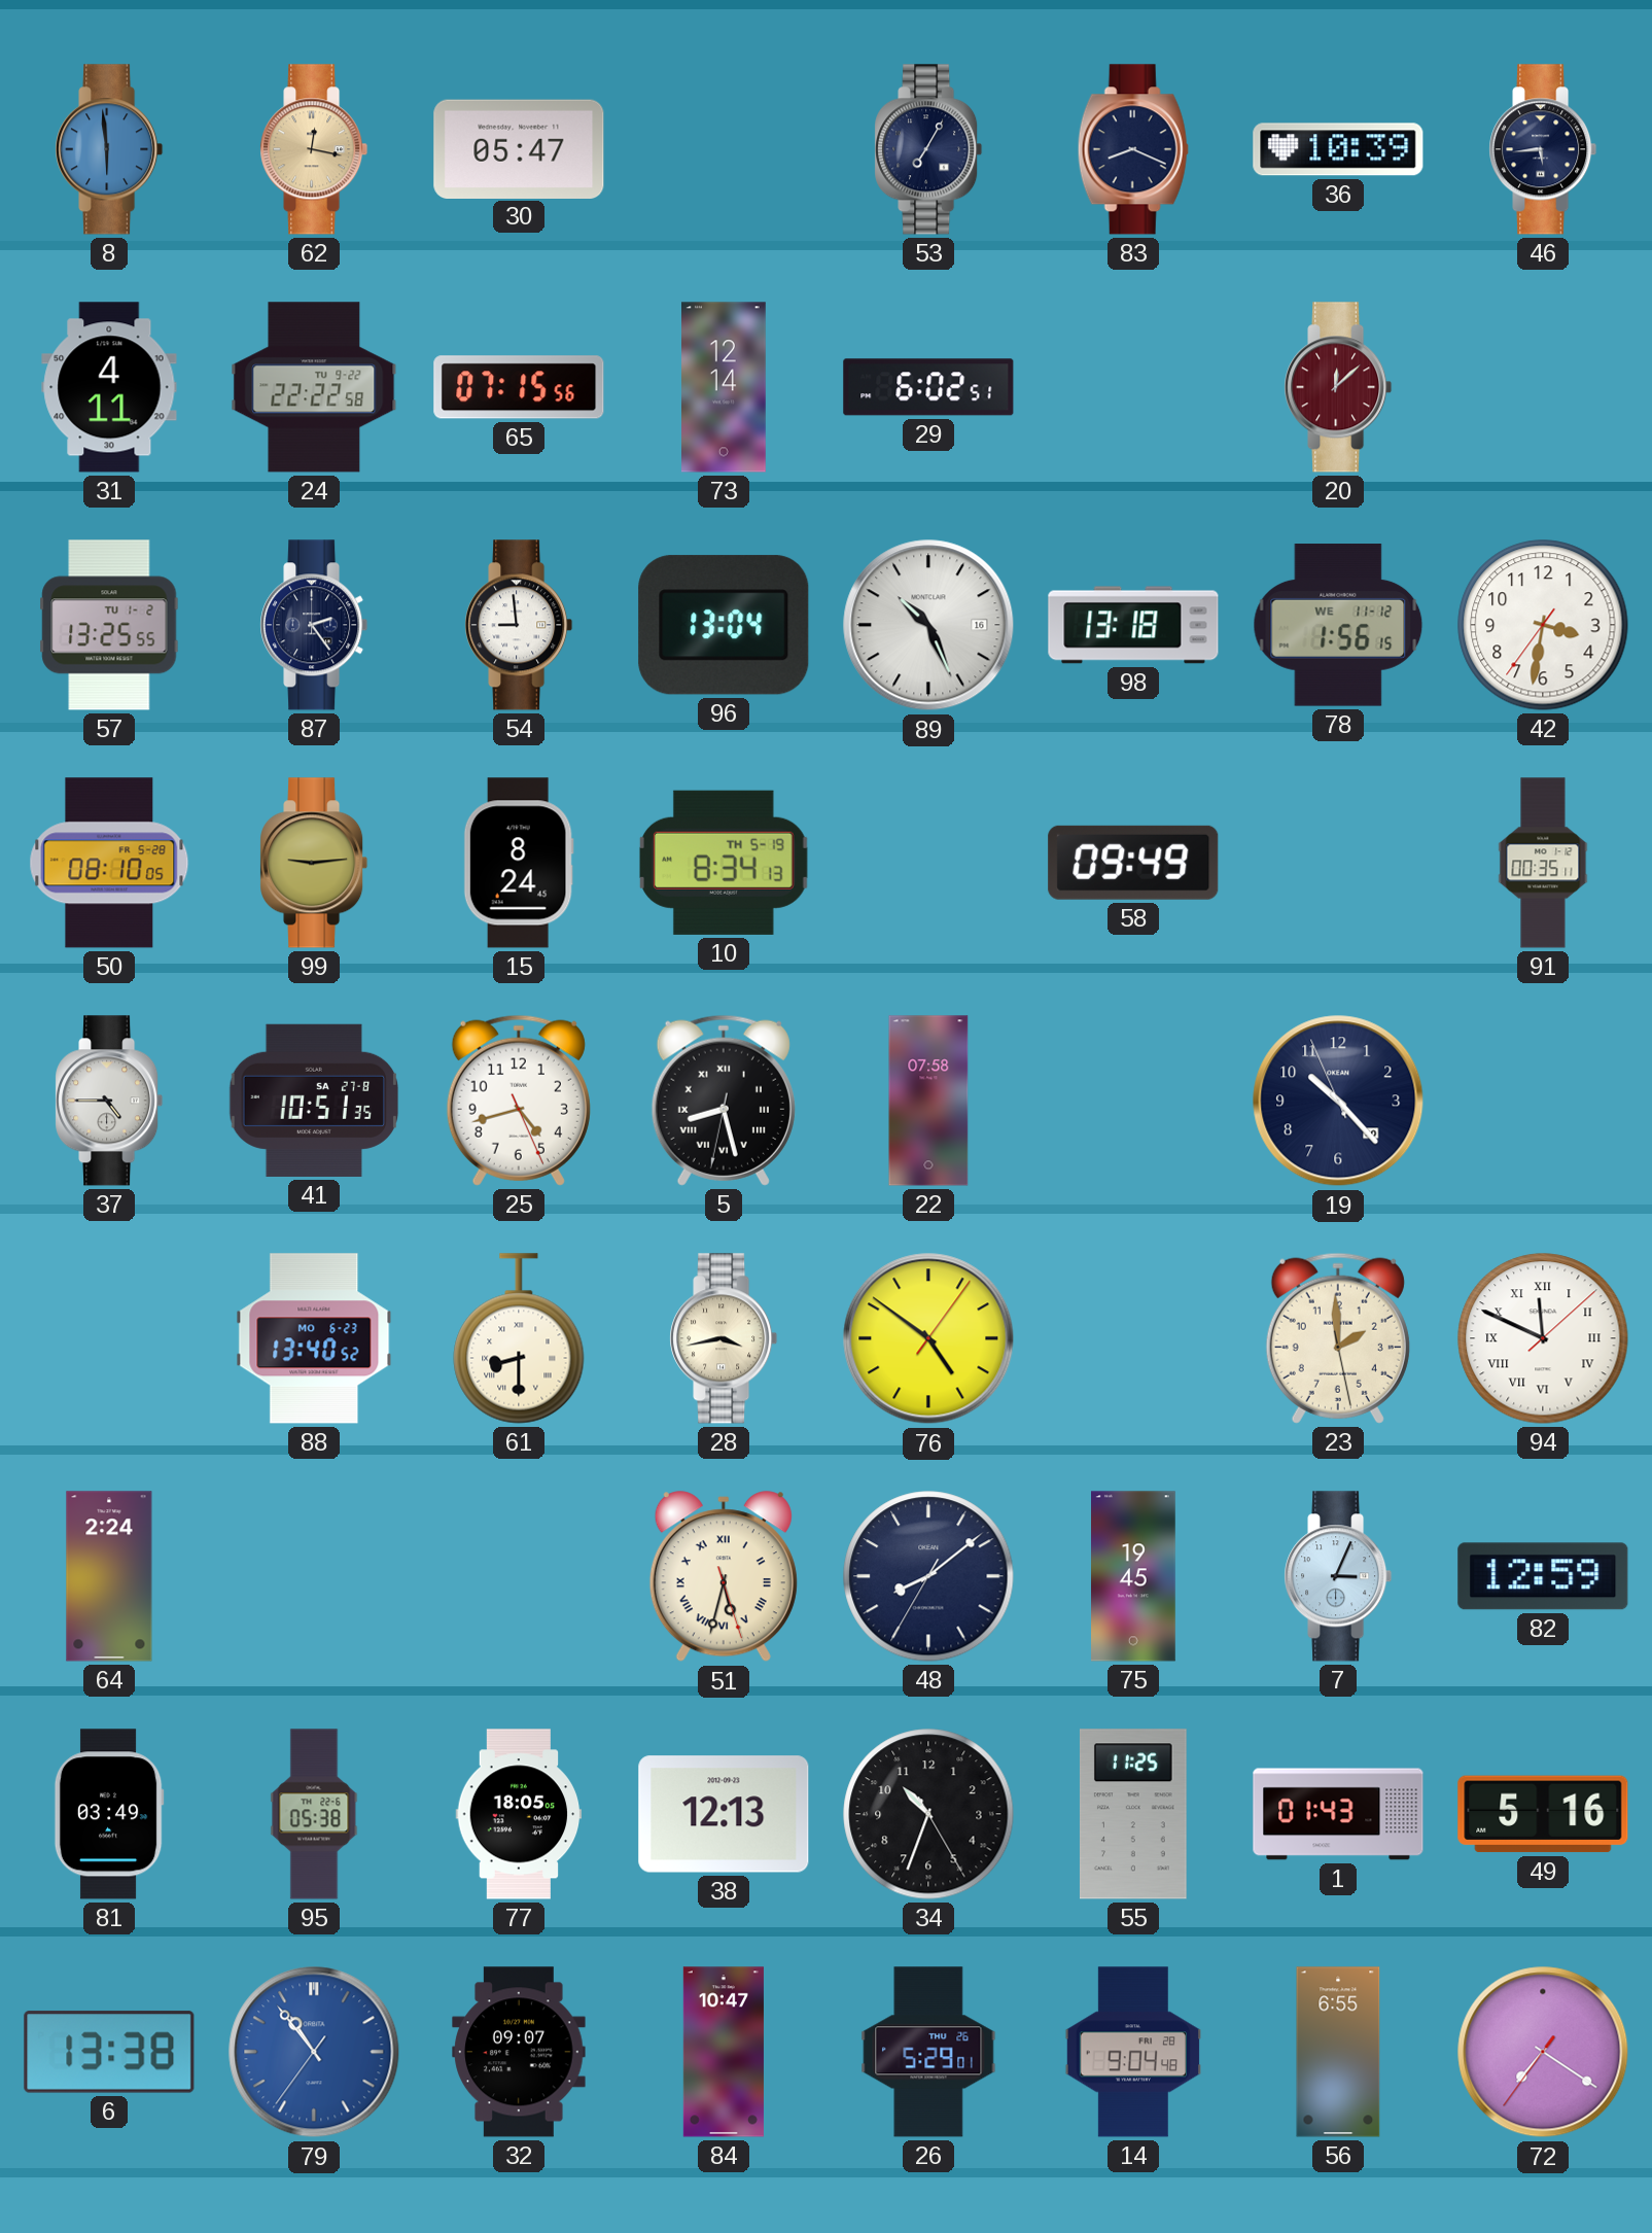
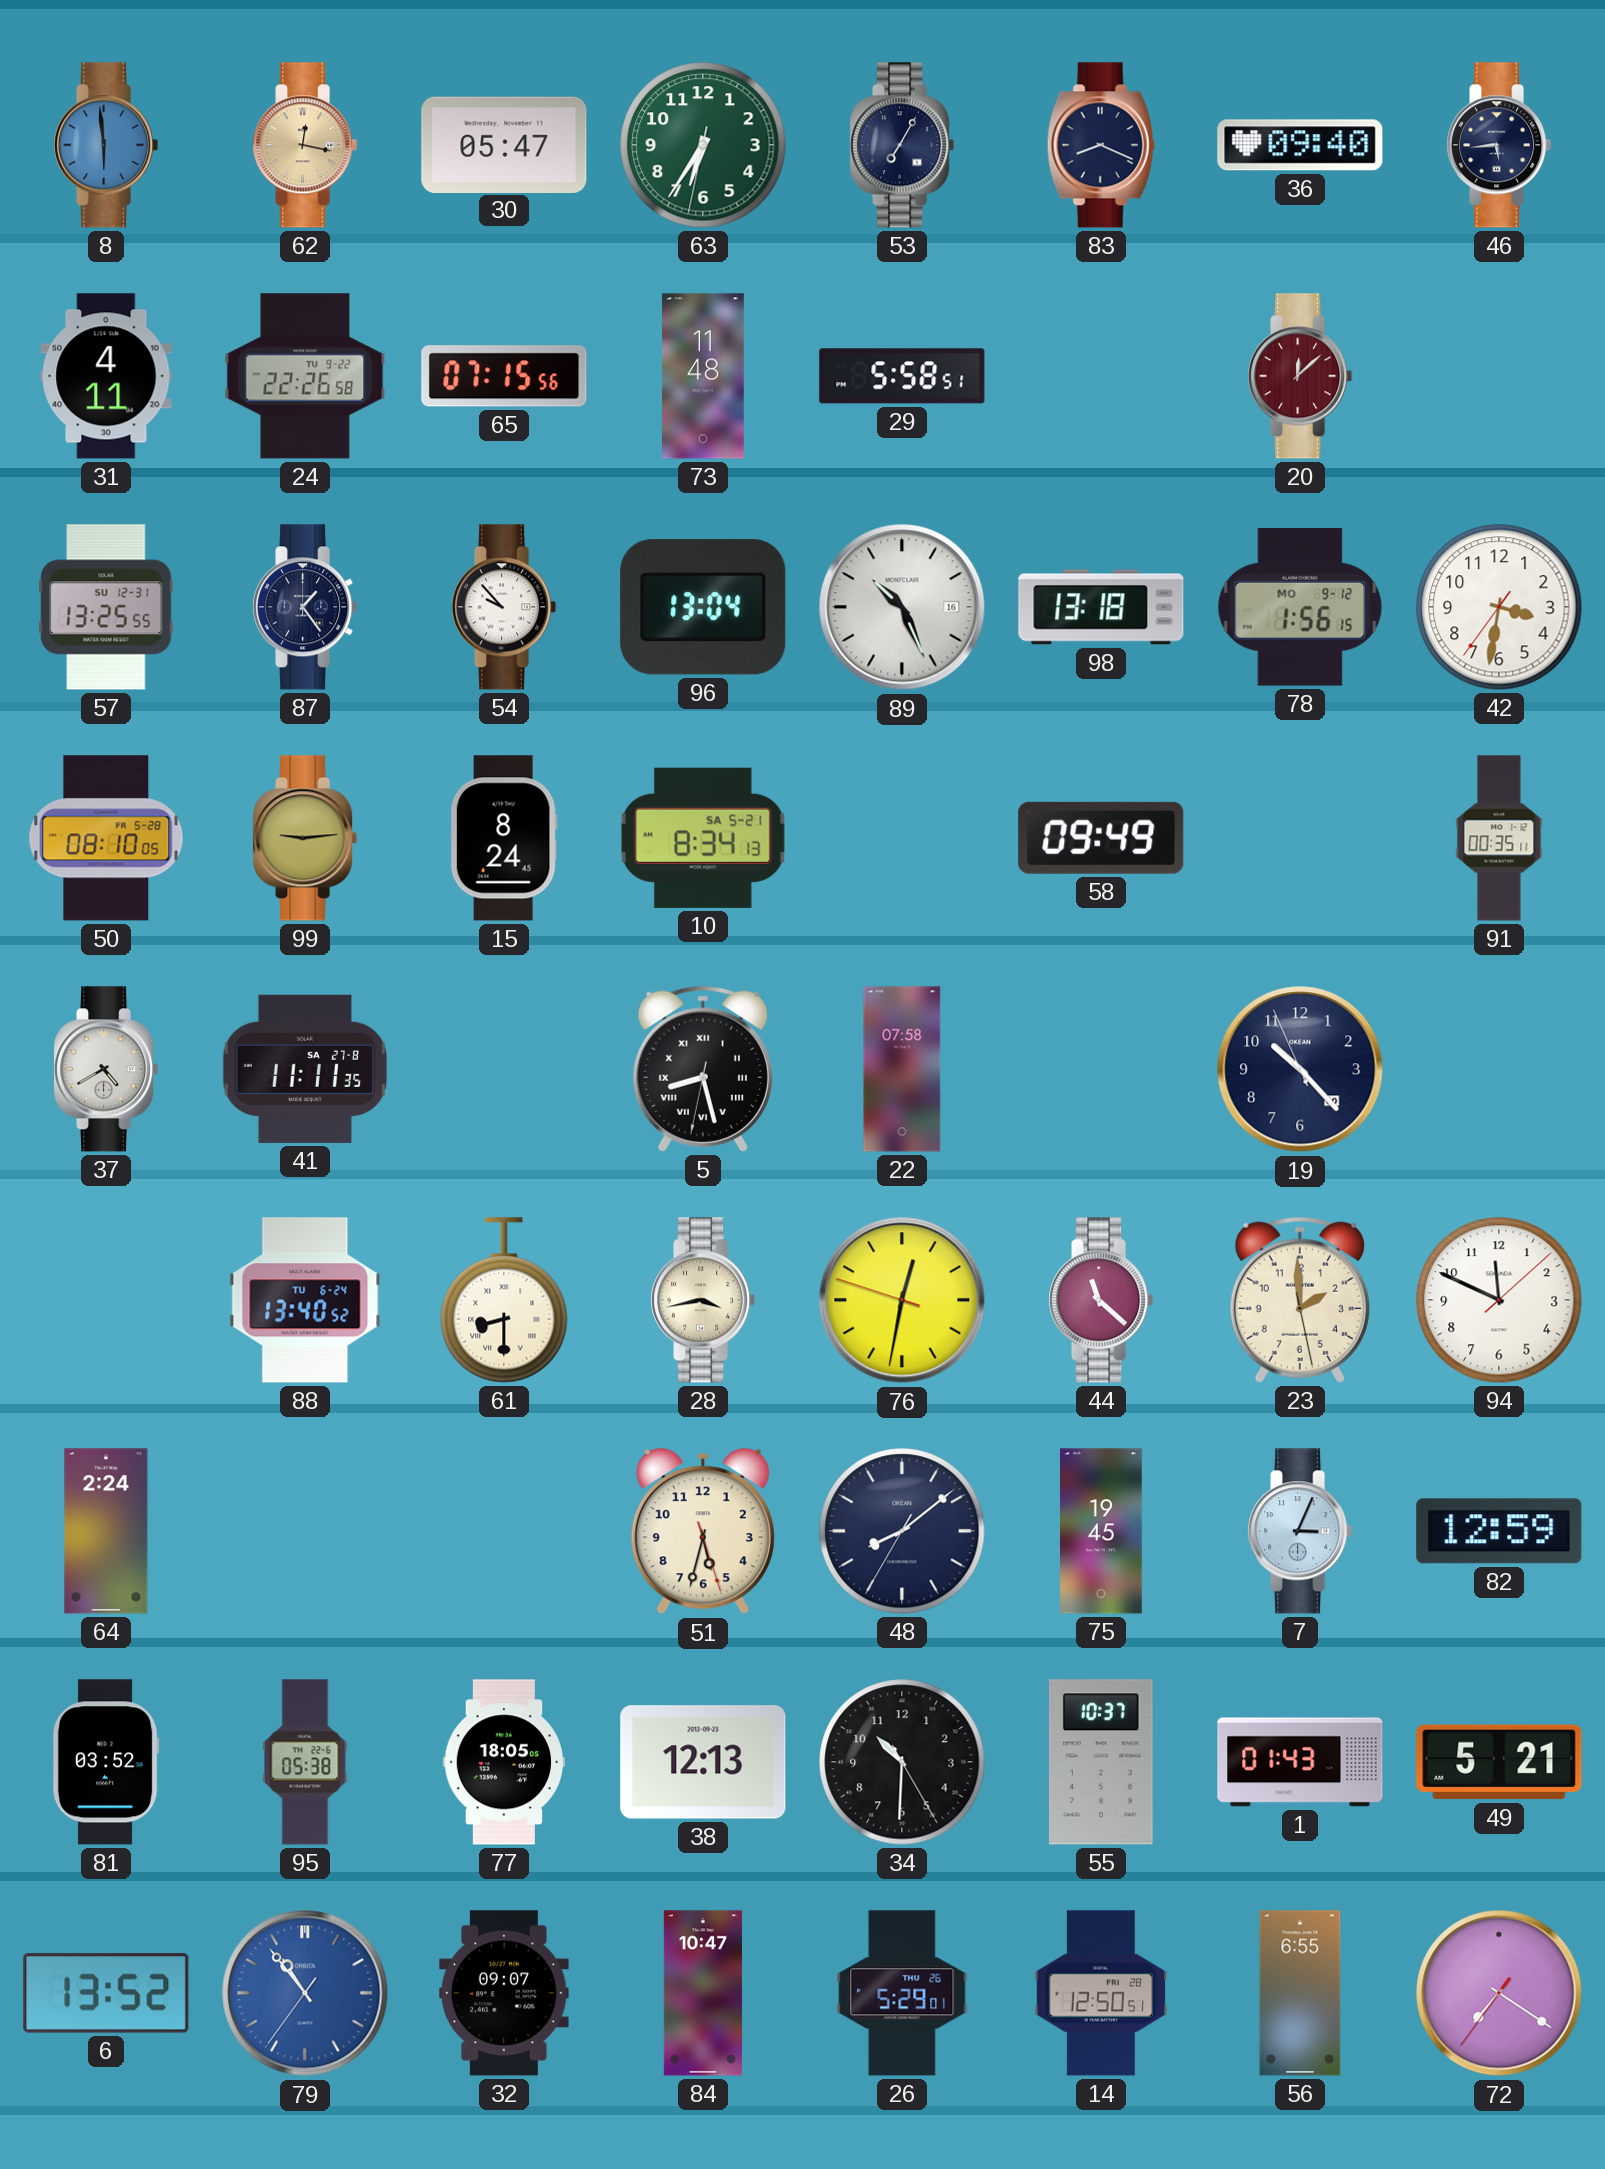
63: none -> 6:35
36: 10:39 -> 09:40
24: 22:22 -> 22:26
73: 12:14 -> 11:48
29: 6:02 -> 5:58
57 date: TU 1-2 -> SU 12-31
87: 2:24 -> 1:24
54: 8:59 -> 9:53
78 date: WE 11-12 -> MO 9-12
10 date: TH 5-19 -> SA 5-21
37: 4:45 -> 4:40
41: 10:51 -> 11:11
25: 4:42 -> none
88 date: MO 6-23 -> TU 6-24
76: 4:51 -> 12:31
44: none -> 11:22
94 numerals: Roman -> Arabic
51 numerals: Roman -> Arabic
81: 03:49 -> 03:52
34: 10:33 -> 10:30
55: 11:25 -> 10:37
49: 5:16 -> 5:21
6: 13:38 -> 13:52
14: 9:04 -> 12:50
